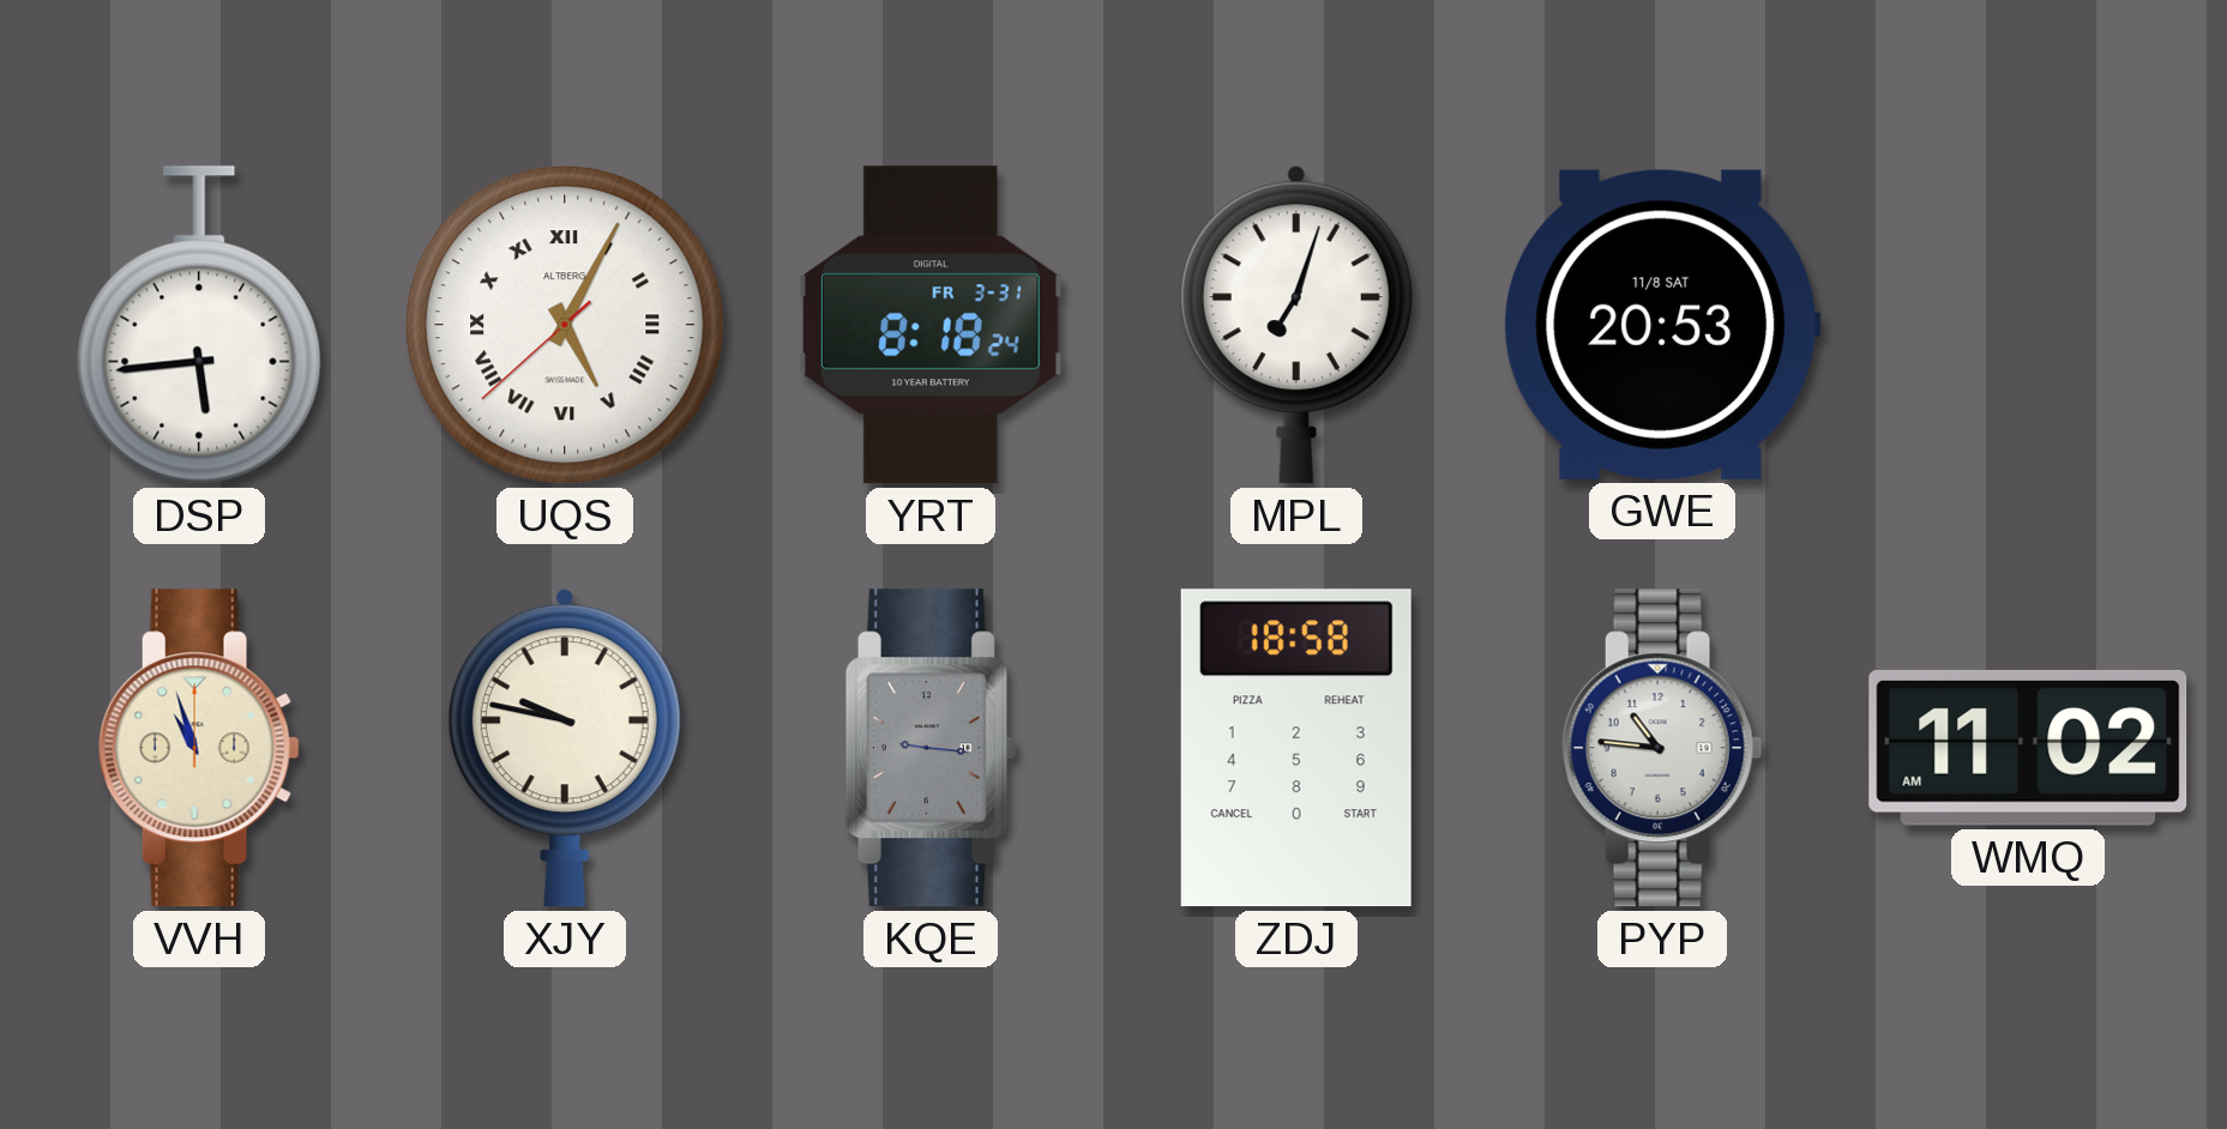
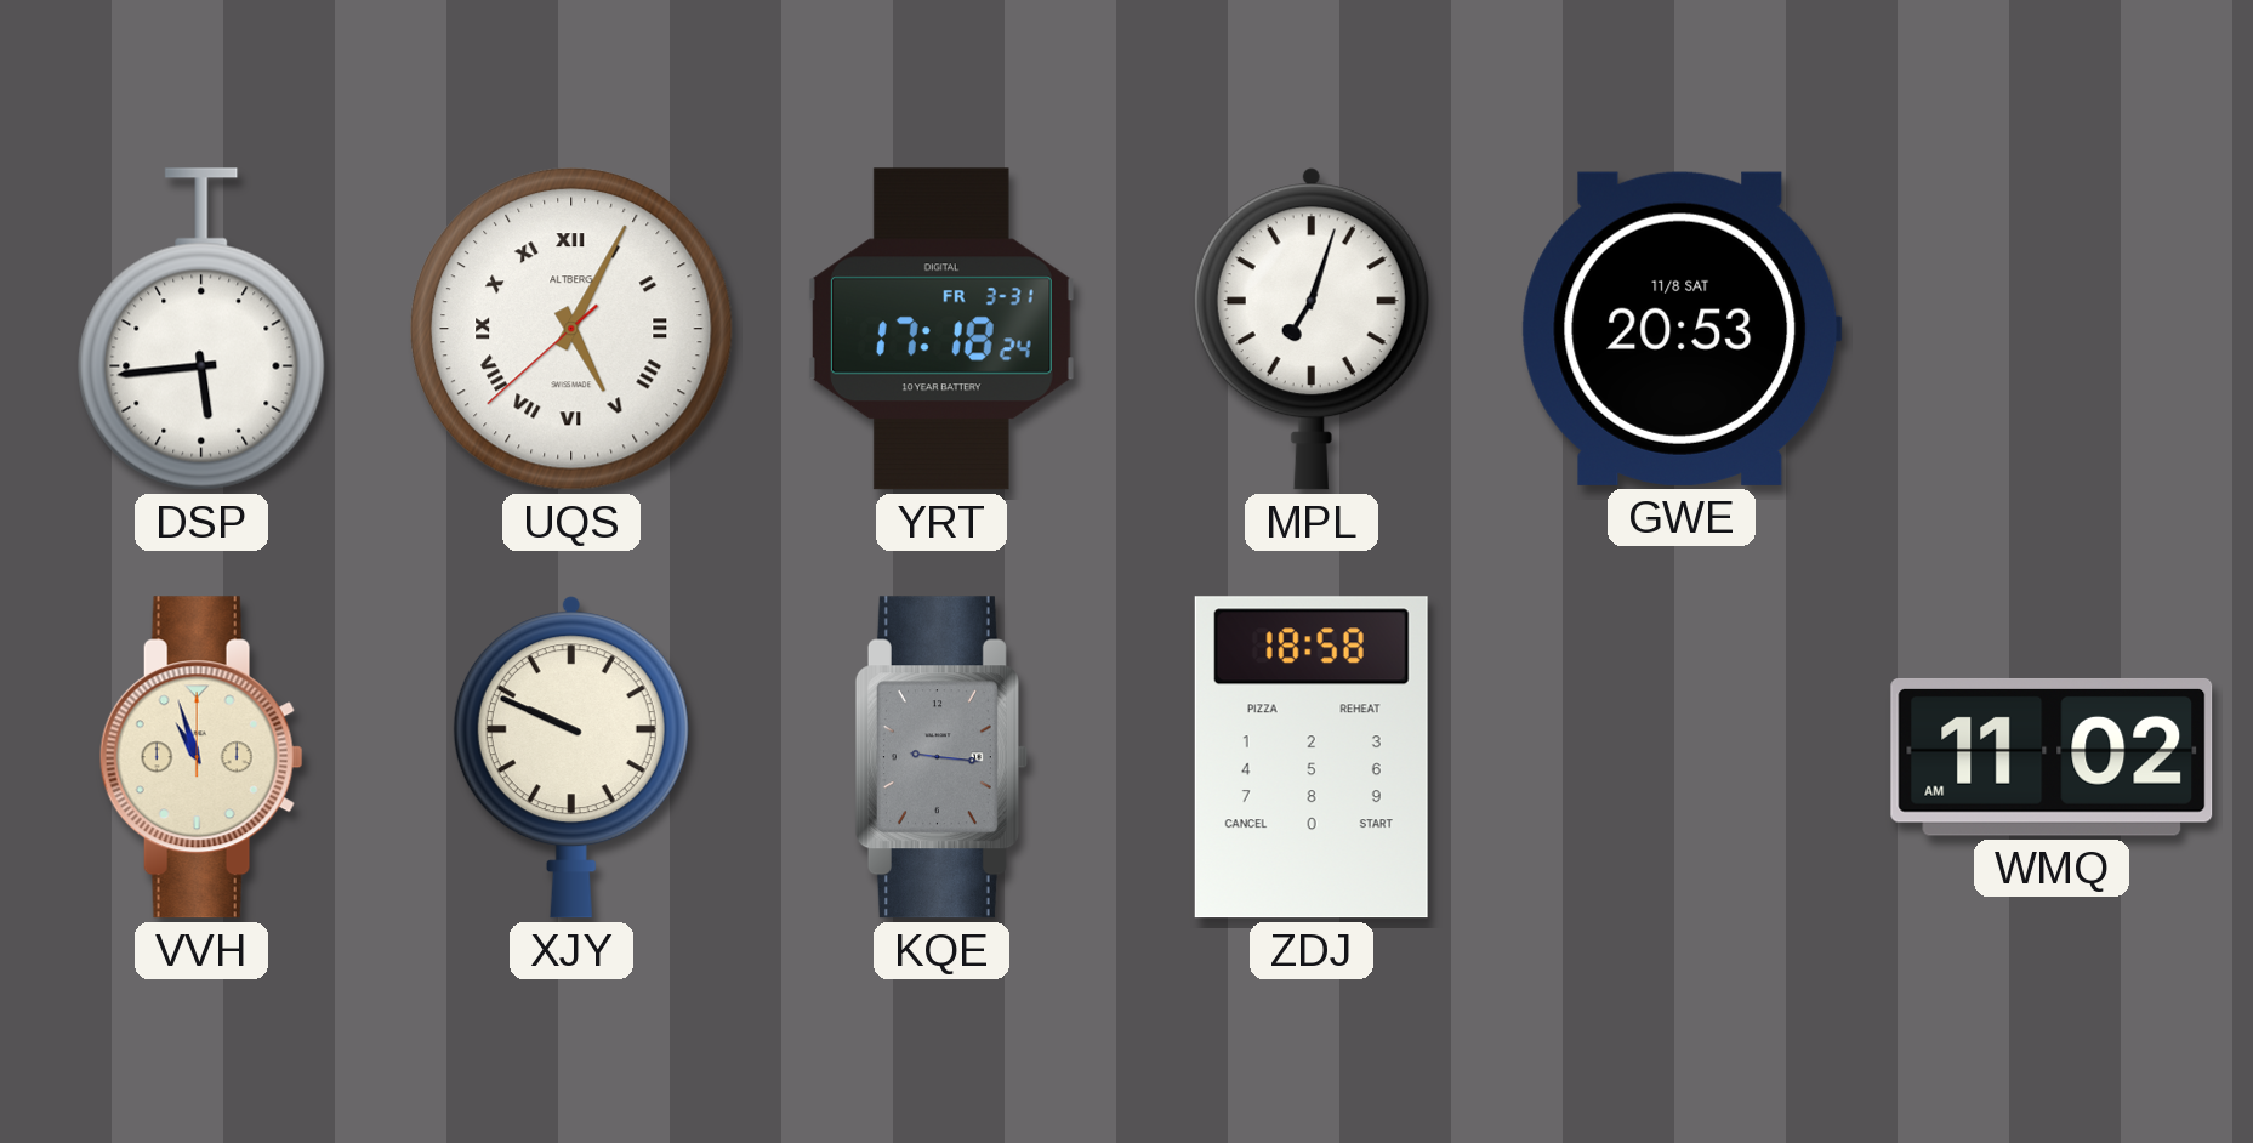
YRT: 8:18 -> 17:18
XJY: 9:47 -> 9:49
PYP: 10:46 -> none
